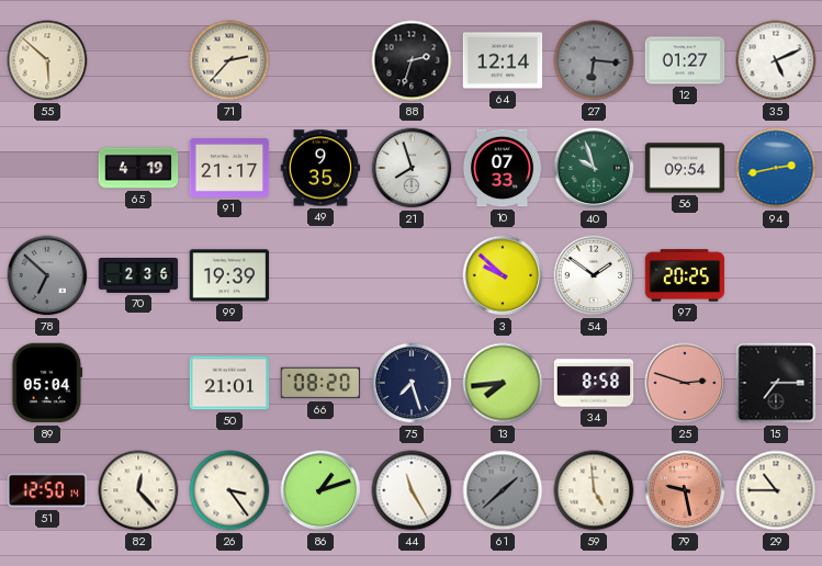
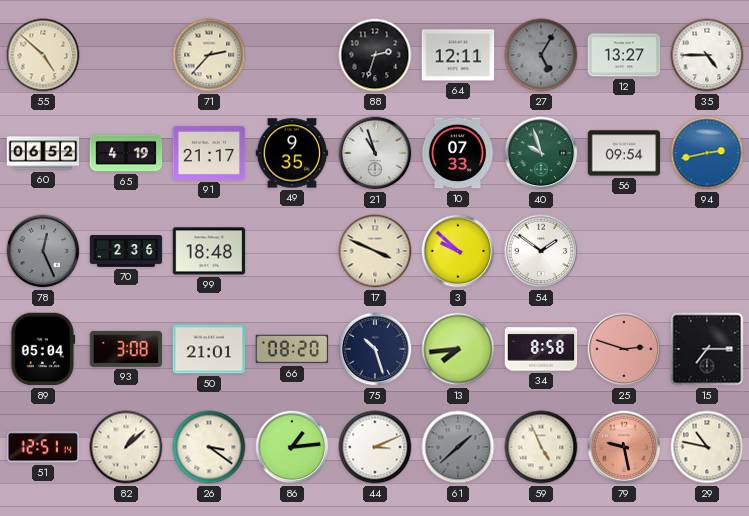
55: 5:52 -> 4:52
64: 12:14 -> 12:11
27: 6:16 -> 5:05
12: 01:27 -> 13:27
35: 5:11 -> 4:45
60: none -> 06:52
21: 7:57 -> 10:57
78: 6:52 -> 12:26
99: 19:39 -> 18:48
17: none -> 3:49
97: 20:25 -> none
93: none -> 3:08
75: 7:27 -> 10:27
51: 12:50 -> 12:51
82: 12:23 -> 1:08
26: 3:24 -> 3:21
86: 1:12 -> 1:14
44: 11:25 -> 3:11
59: 4:59 -> 4:56
29: 10:45 -> 10:47
